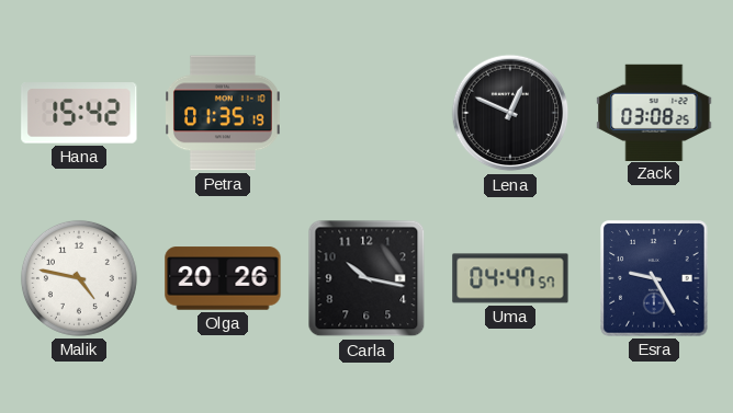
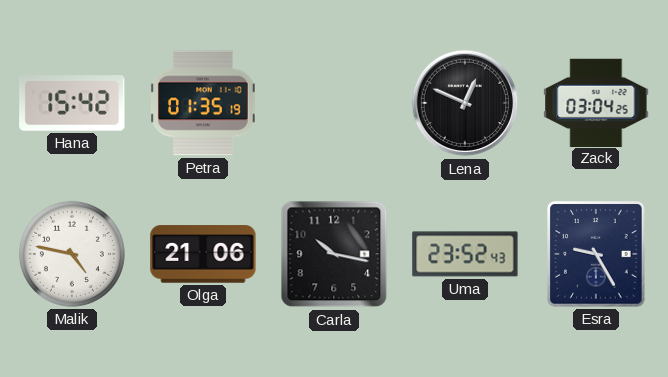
Zack: 03:08 -> 03:04
Olga: 20:26 -> 21:06
Uma: 04:47 -> 23:52
